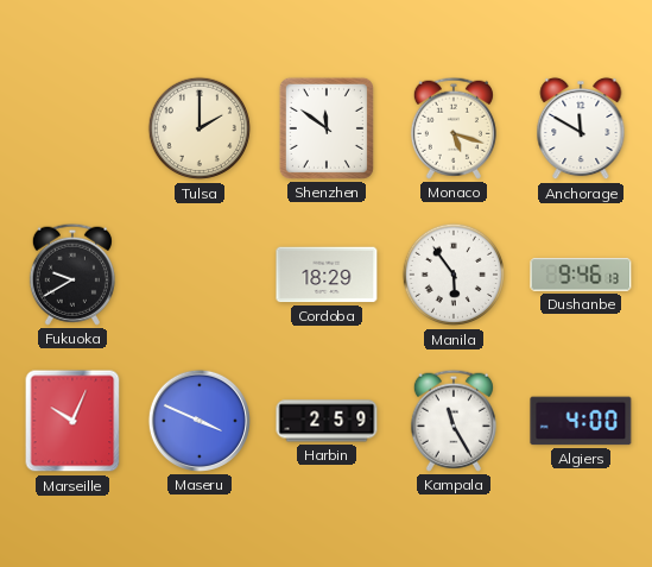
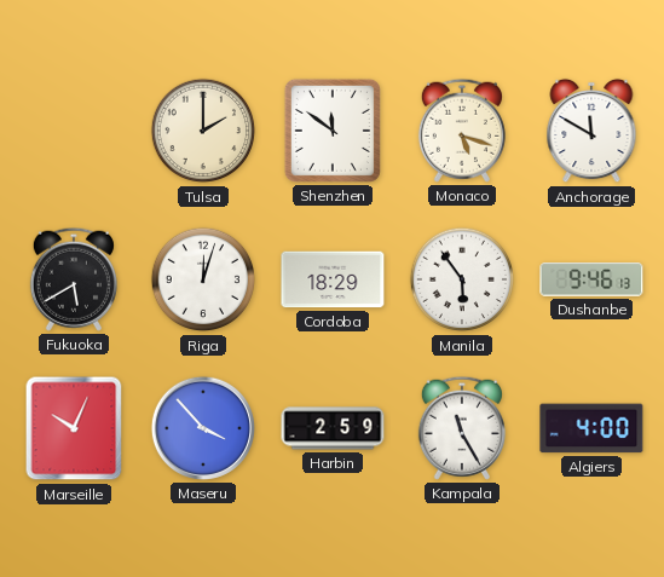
Fukuoka: 9:40 -> 5:40
Riga: none -> 12:03
Maseru: 3:49 -> 3:53
